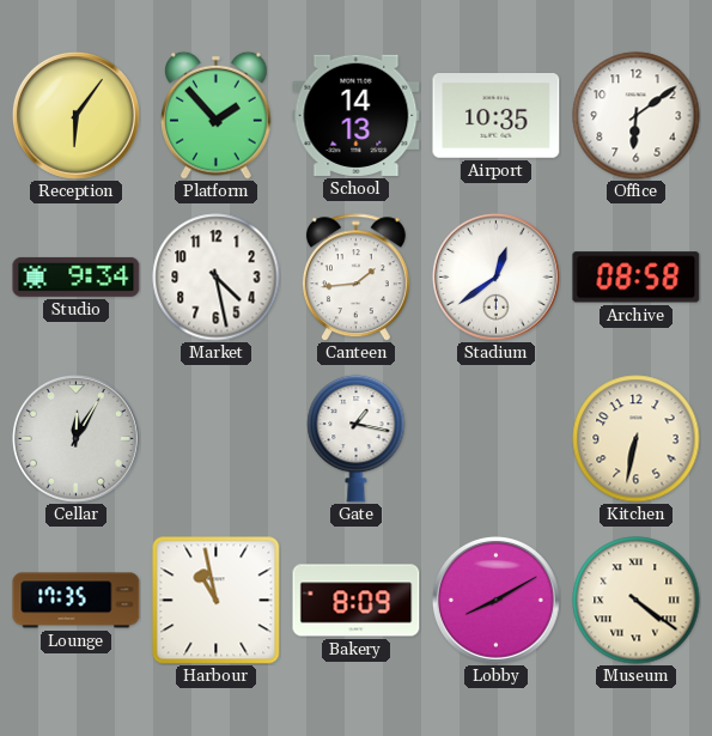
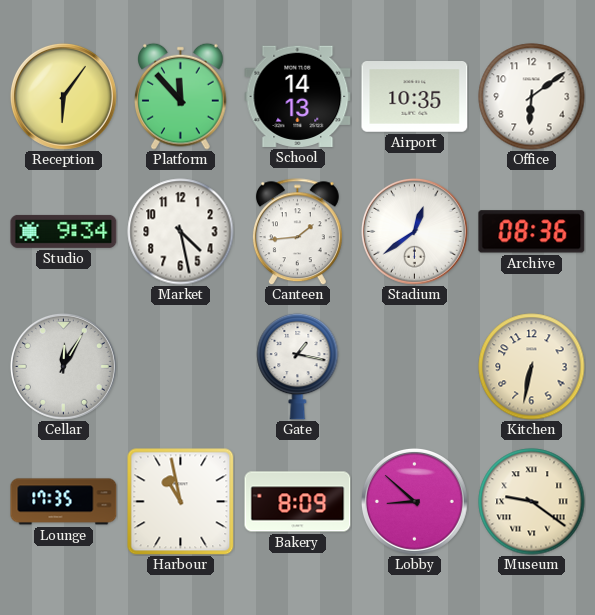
Platform: 1:53 -> 11:53
Archive: 08:58 -> 08:36
Lobby: 8:10 -> 8:52
Museum: 4:21 -> 9:21
